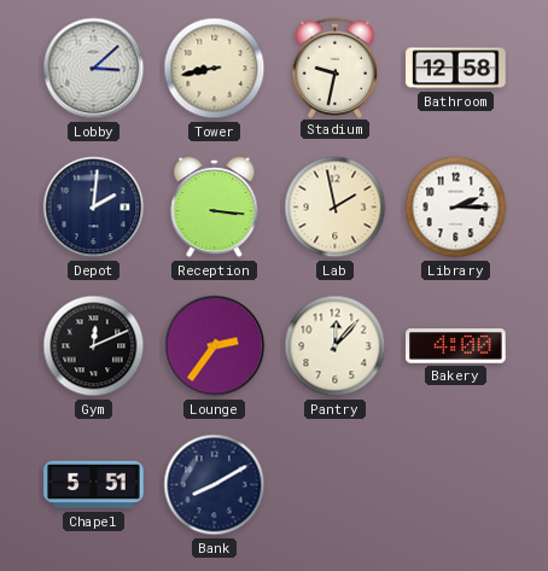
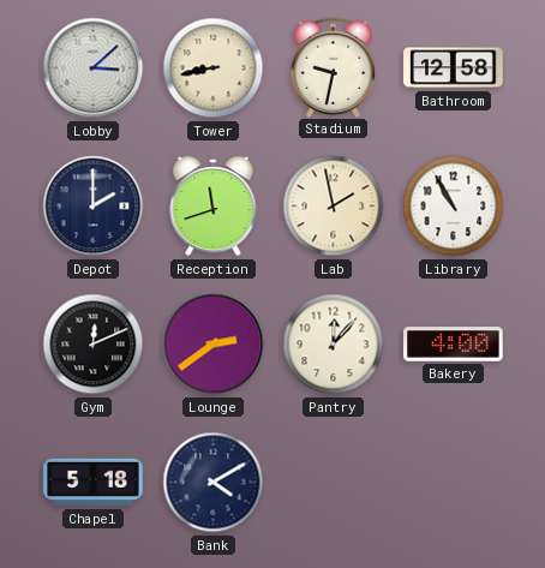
Depot: 2:01 -> 2:00
Reception: 3:16 -> 11:42
Library: 2:15 -> 10:55
Lounge: 2:36 -> 2:39
Chapel: 5:51 -> 5:18
Bank: 8:10 -> 4:10
